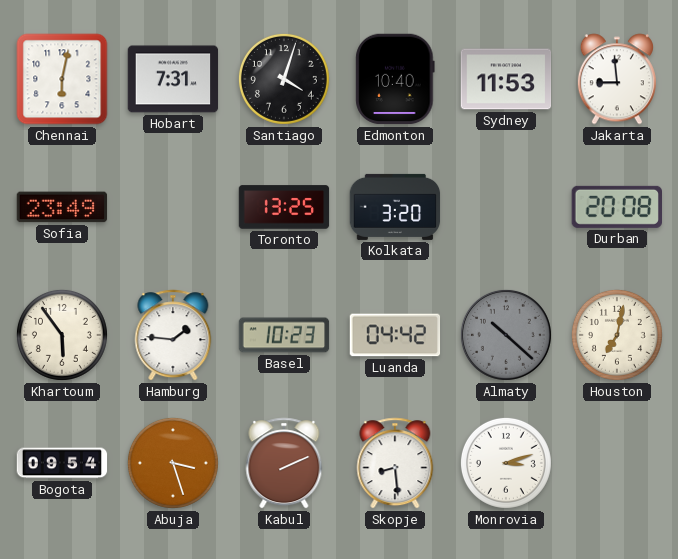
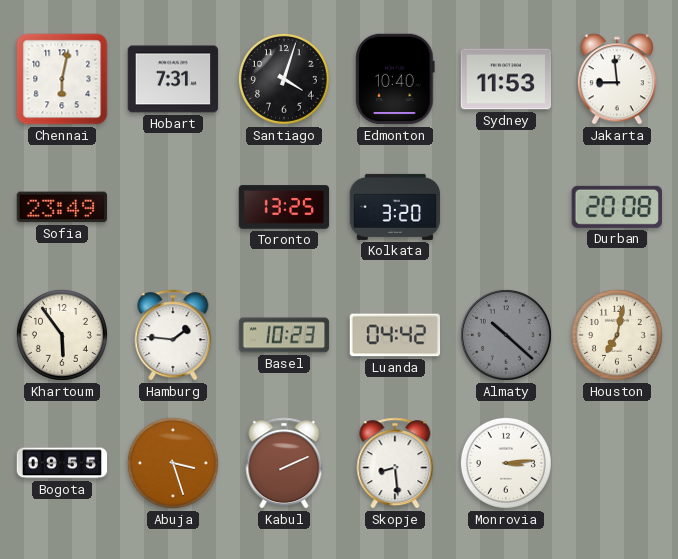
Bogota: 09:54 -> 09:55
Monrovia: 3:12 -> 3:14
